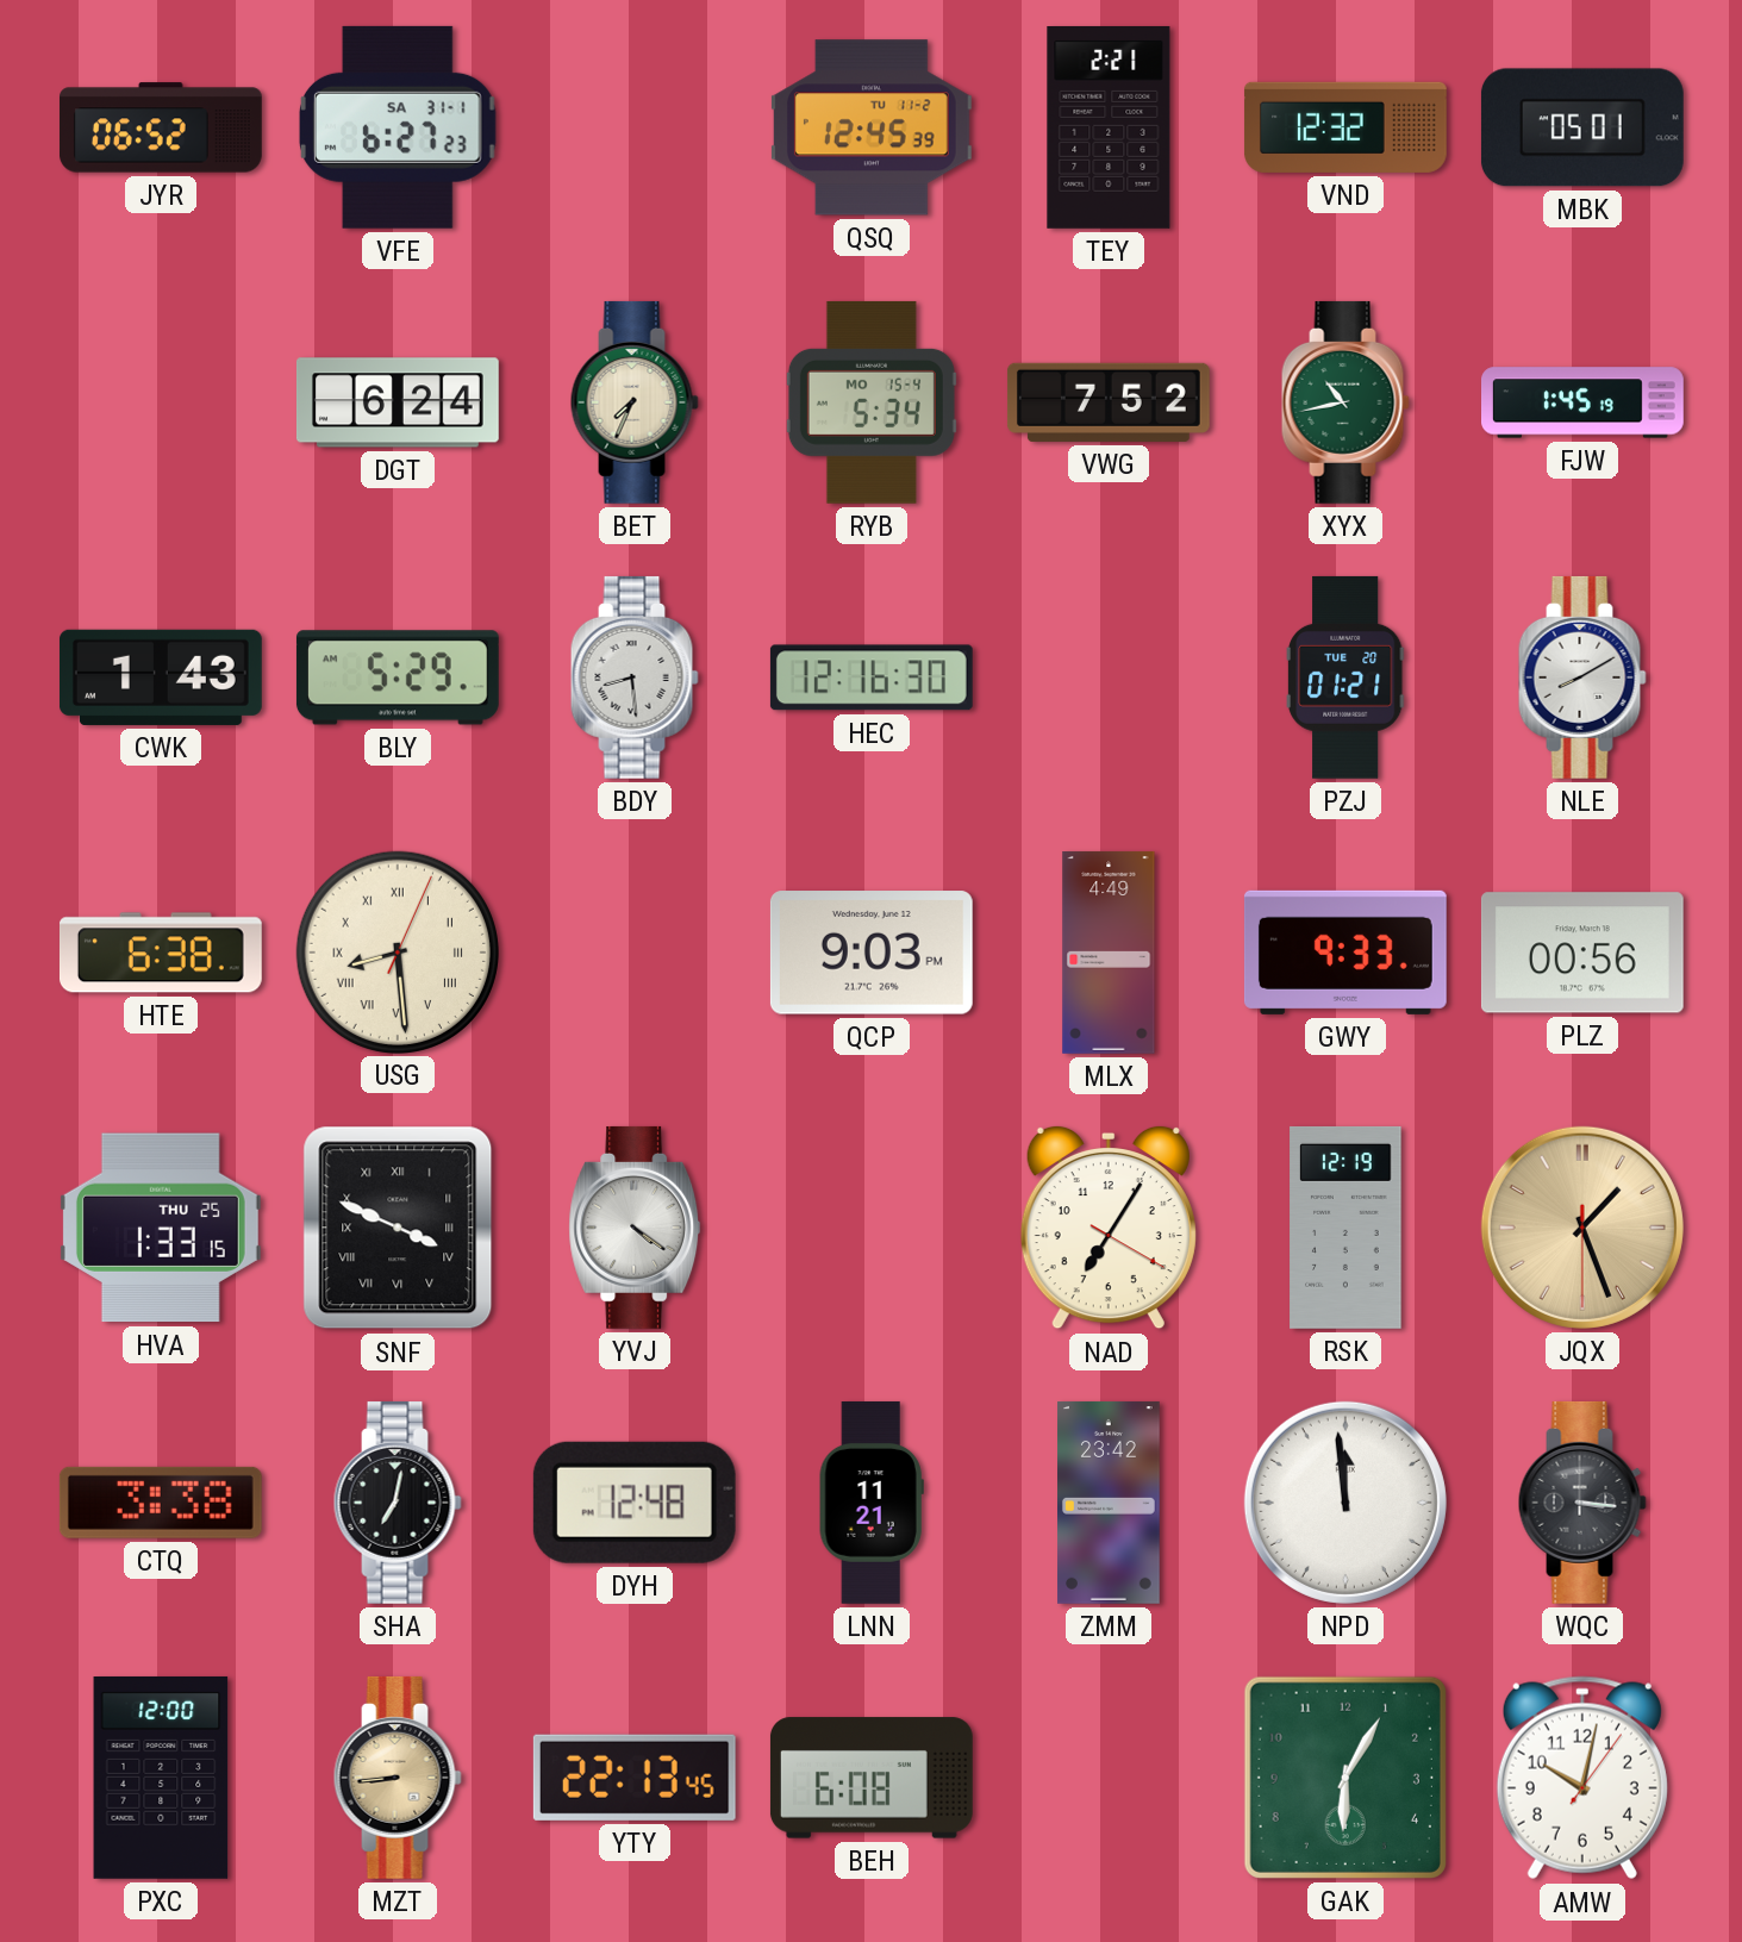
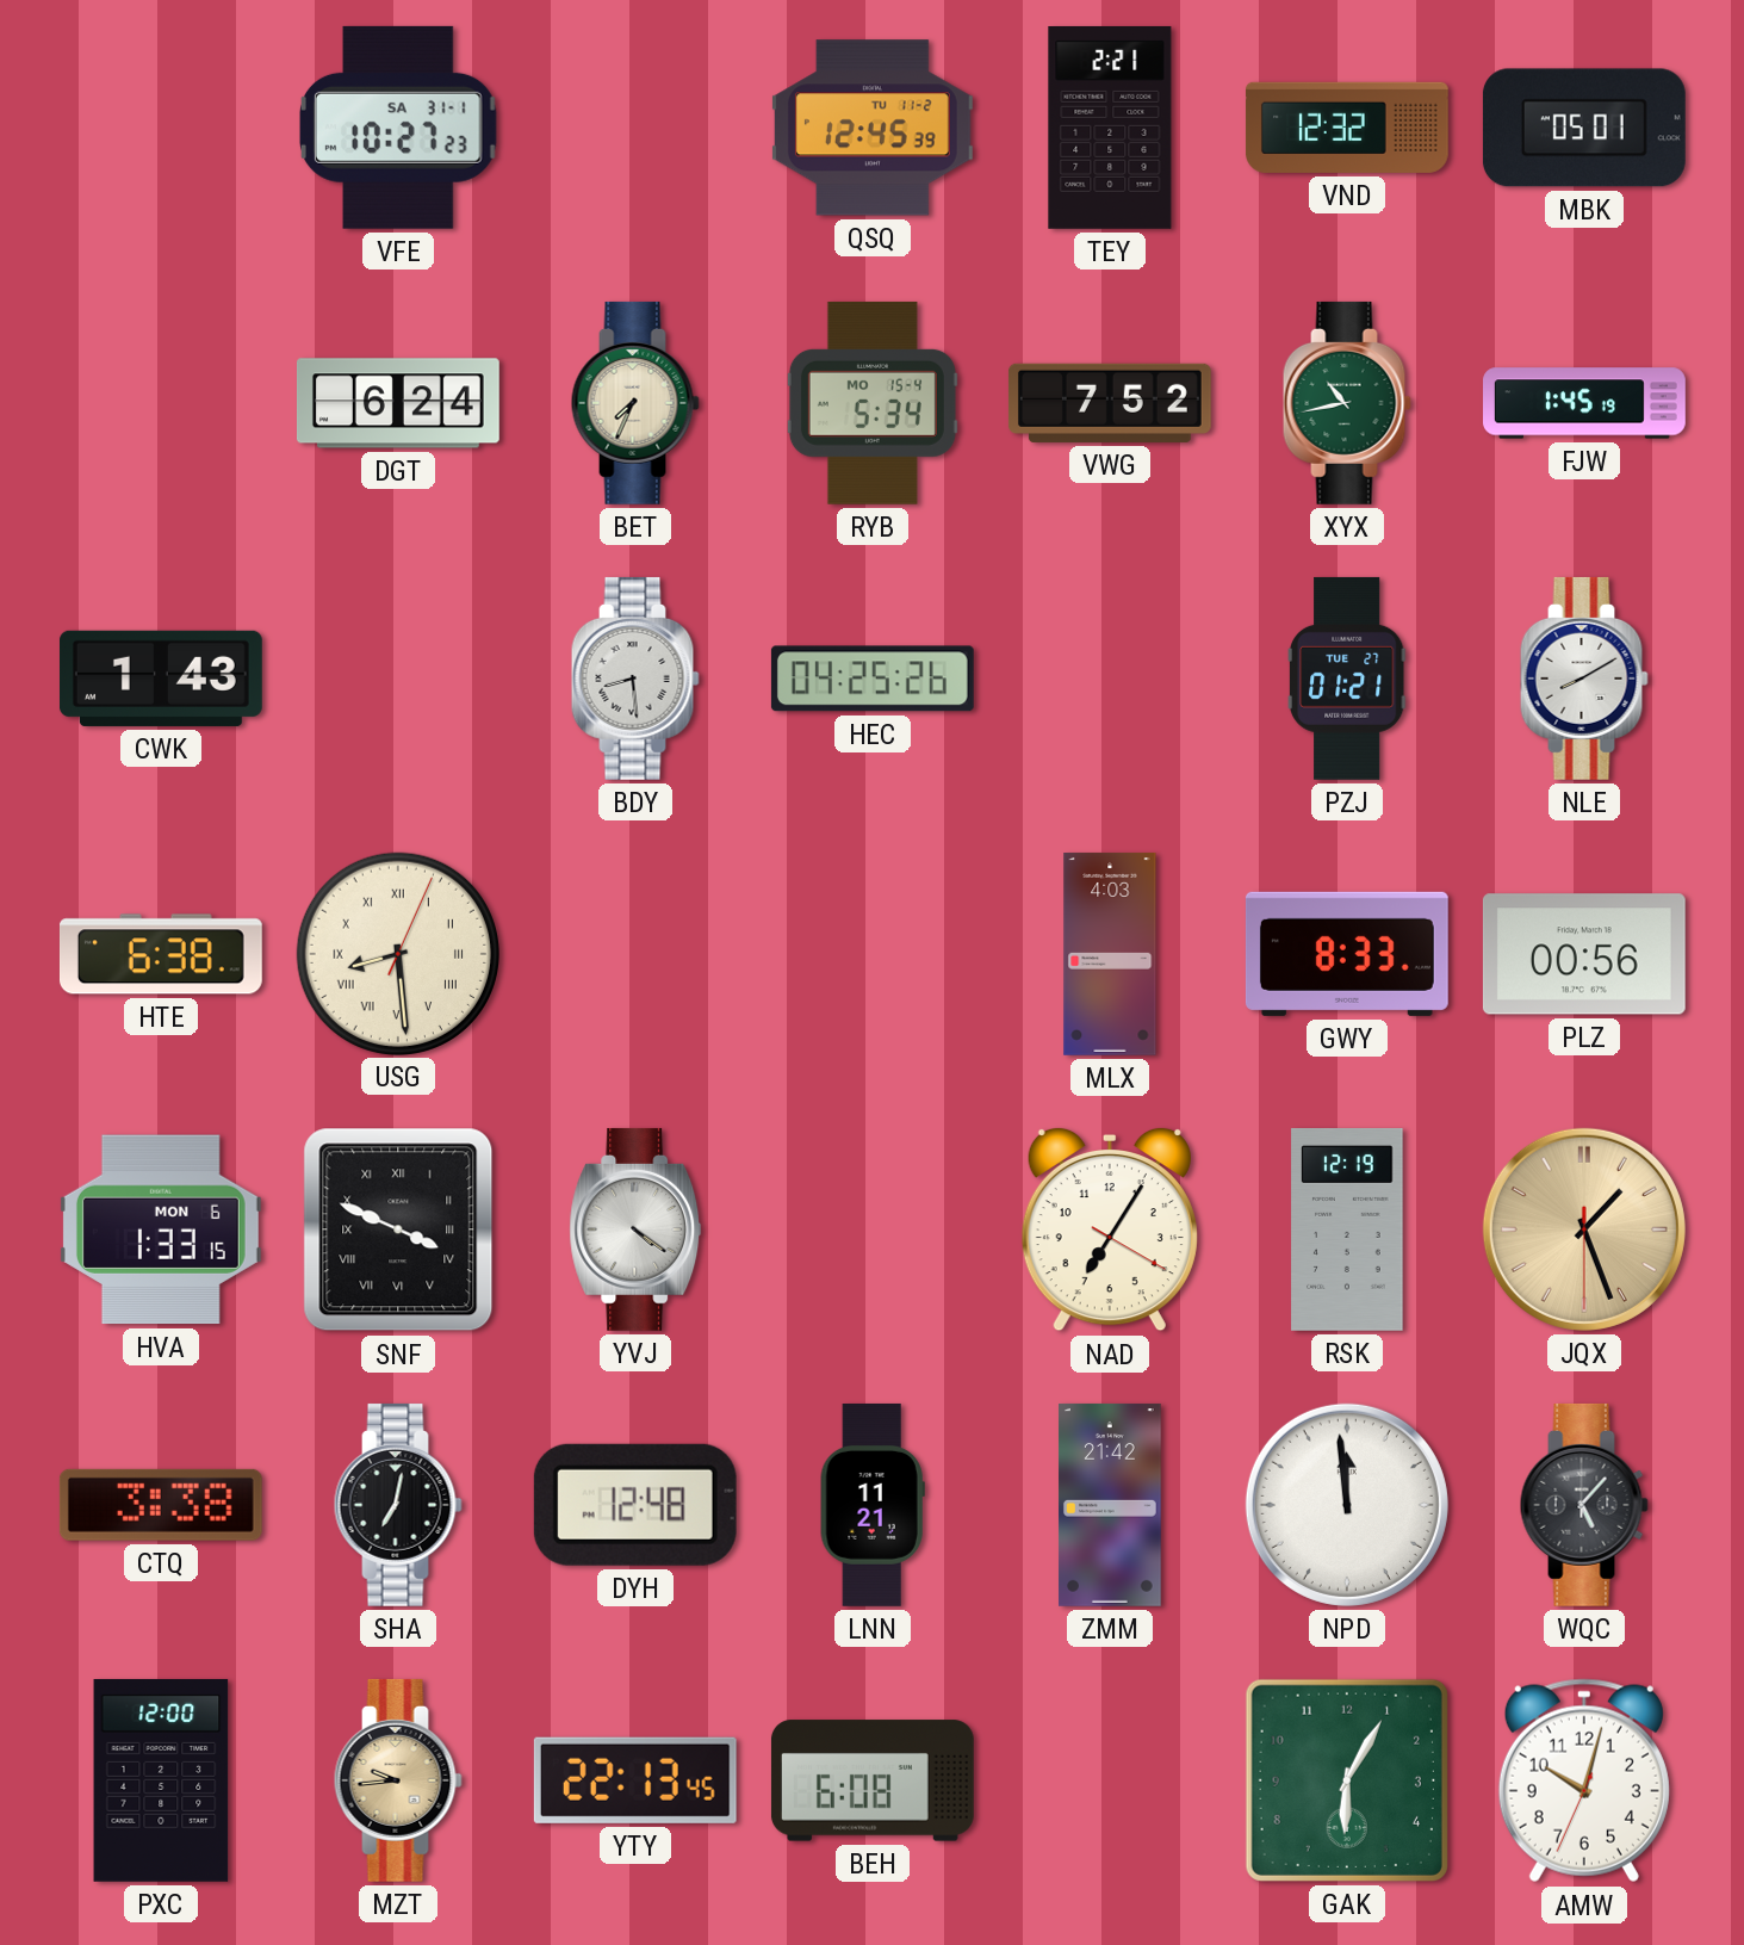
JYR: 06:52 -> none
VFE: 6:27 -> 10:27
BLY: 5:29 -> none
HEC: 12:16 -> 04:25
PZJ date: TUE 20 -> TUE 27
QCP: 9:03 -> none
MLX: 4:49 -> 4:03
GWY: 9:33 -> 8:33
HVA date: THU 25 -> MON 6
ZMM: 23:42 -> 21:42
WQC: 3:16 -> 5:07
MZT: 8:44 -> 9:44
AMW: 10:02:06 -> 10:02:34
